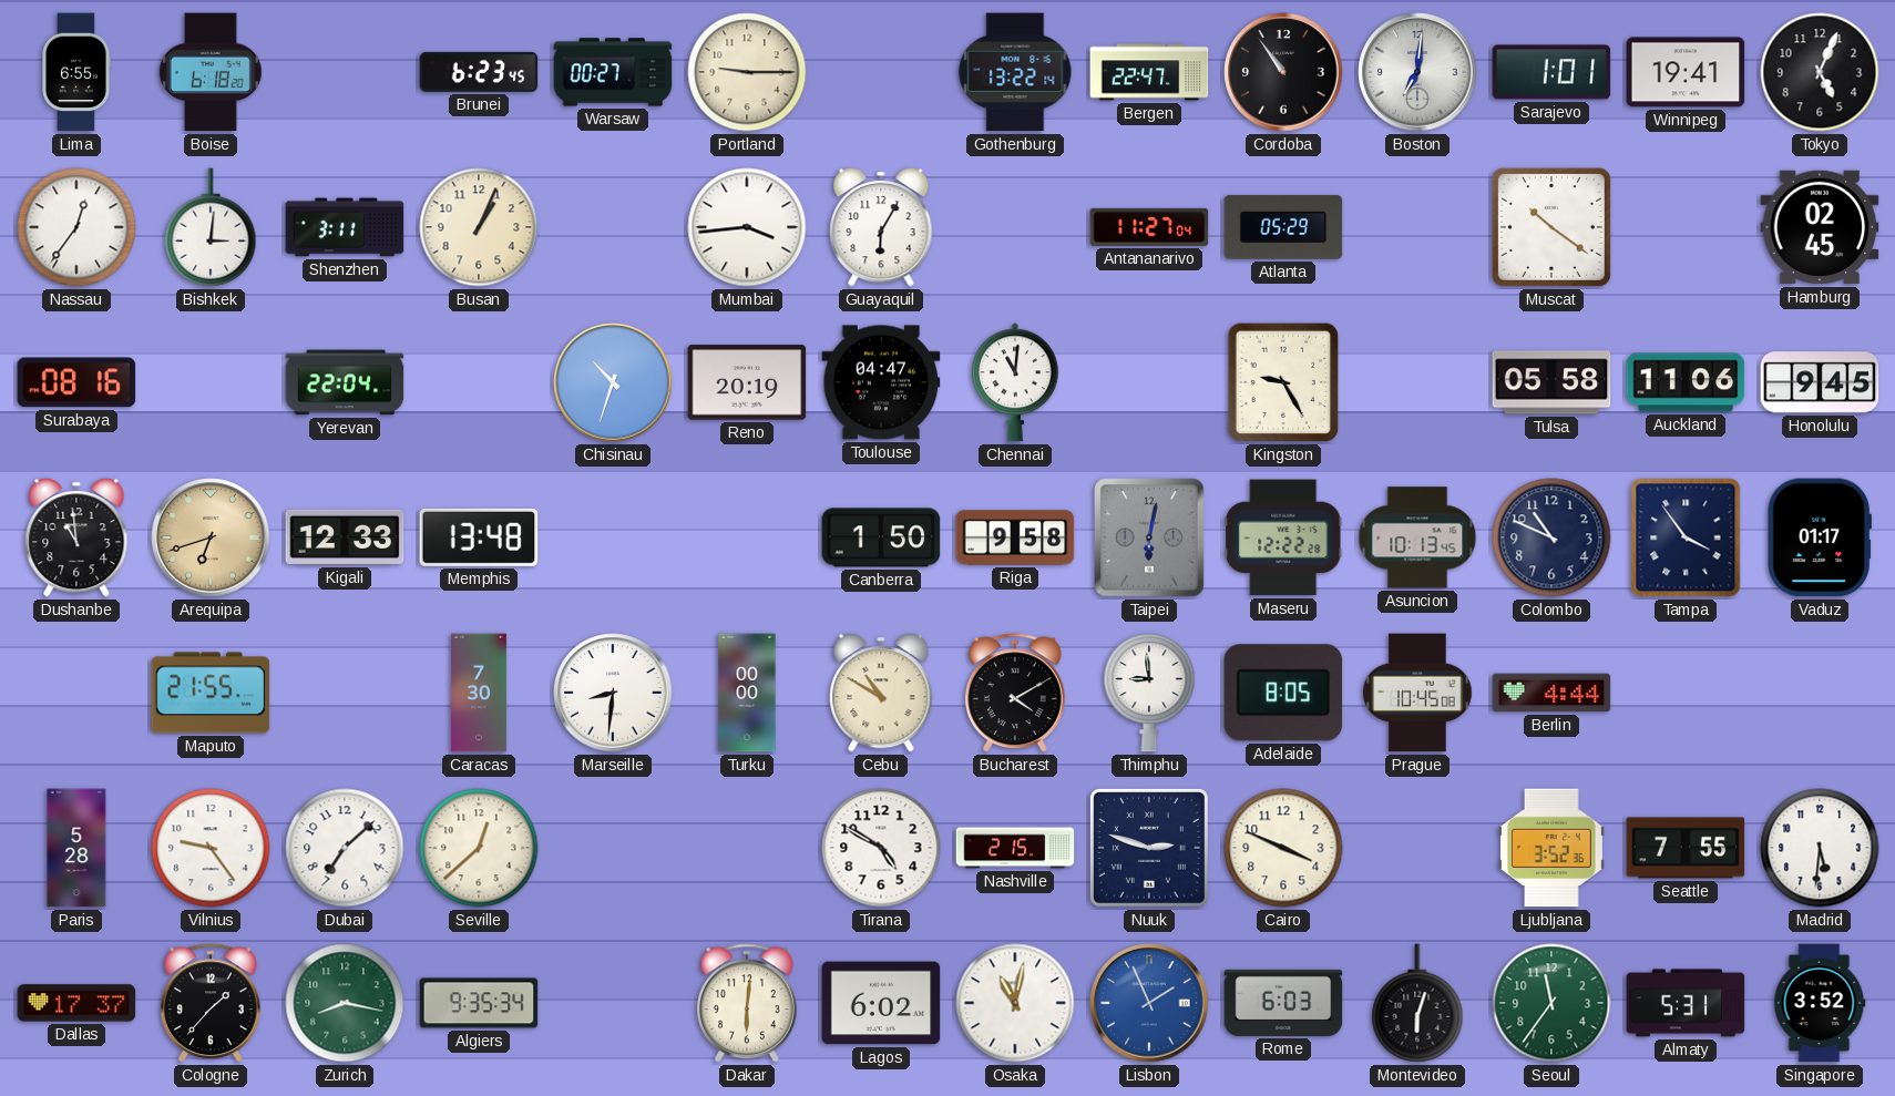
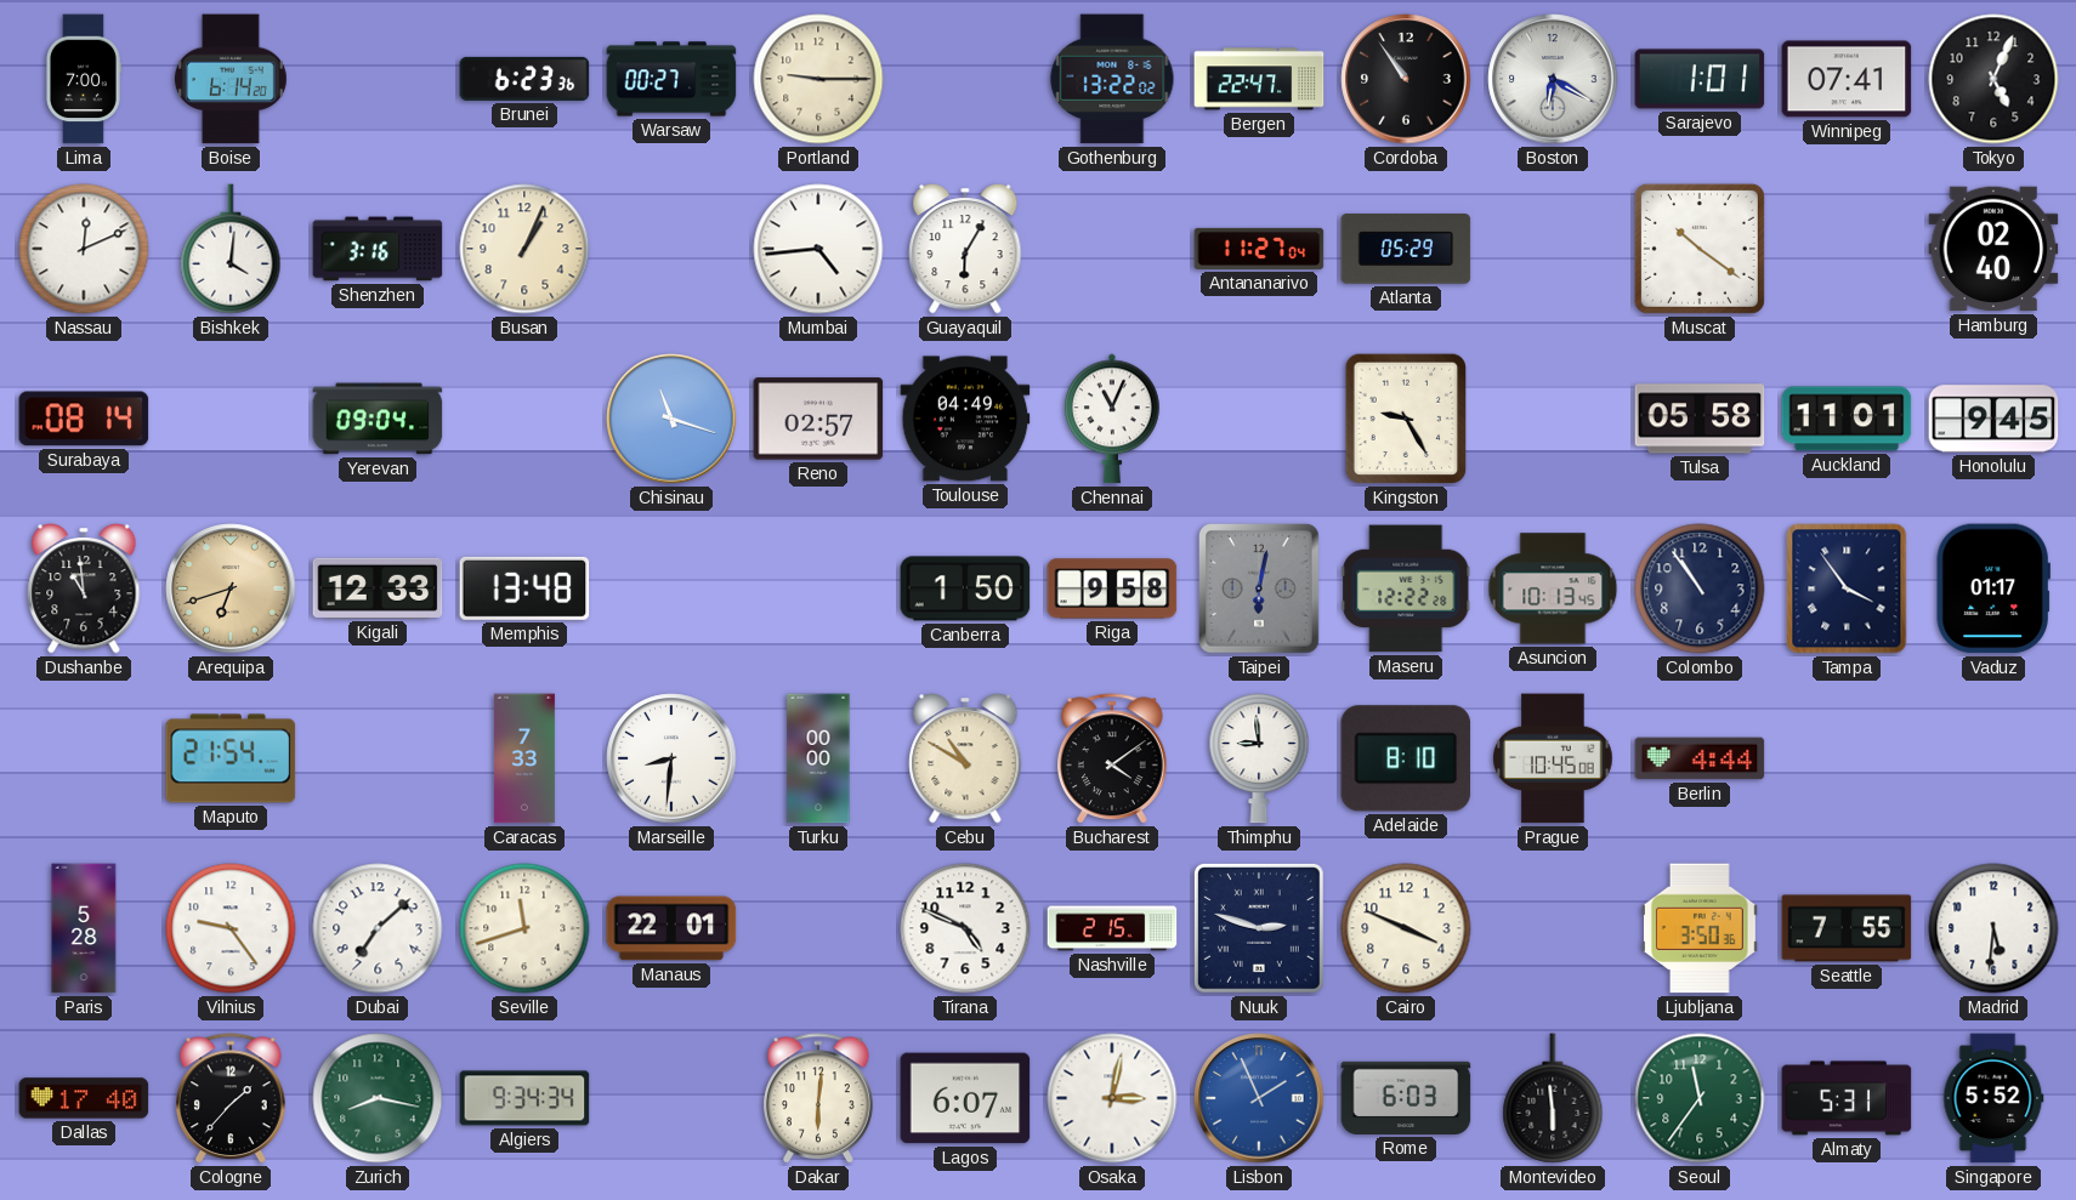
Lima: 6:55 -> 7:00
Boise: 6:18 -> 6:14
Brunei: 6:23:45 -> 6:23:36
Gothenburg: 13:22:14 -> 13:22:02
Boston: 7:01 -> 6:20
Winnipeg: 19:41 -> 07:41
Nassau: 12:36 -> 12:11
Bishkek: 3:01 -> 4:01
Shenzhen: 3:11 -> 3:16
Mumbai: 3:44 -> 4:44
Hamburg: 02:45 -> 02:40
Surabaya: 08:16 -> 08:14
Yerevan: 22:04 -> 09:04
Chisinau: 10:33 -> 11:18
Reno: 20:19 -> 02:57
Toulouse: 04:47 -> 04:49
Chennai: 11:01 -> 11:04
Auckland: 11:06 -> 11:01
Colombo: 10:49 -> 10:54
Maputo: 21:55 -> 21:54
Caracas: 7:30 -> 7:33
Bucharest: 4:10 -> 4:09
Adelaide: 8:05 -> 8:10
Seville: 12:38 -> 11:42
Manaus: none -> 22:01
Tirana: 4:50 -> 4:49
Ljubljana: 3:52 -> 3:50
Dallas: 17:37 -> 17:40
Algiers: 9:35 -> 9:34
Lagos: 6:02 -> 6:07
Osaka: 11:02 -> 3:02
Montevideo: 6:03 -> 5:59
Singapore: 3:52 -> 5:52
